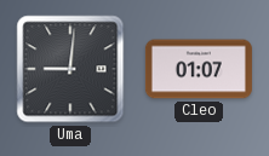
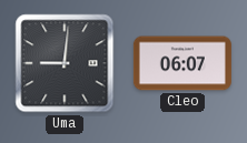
Cleo: 01:07 -> 06:07
